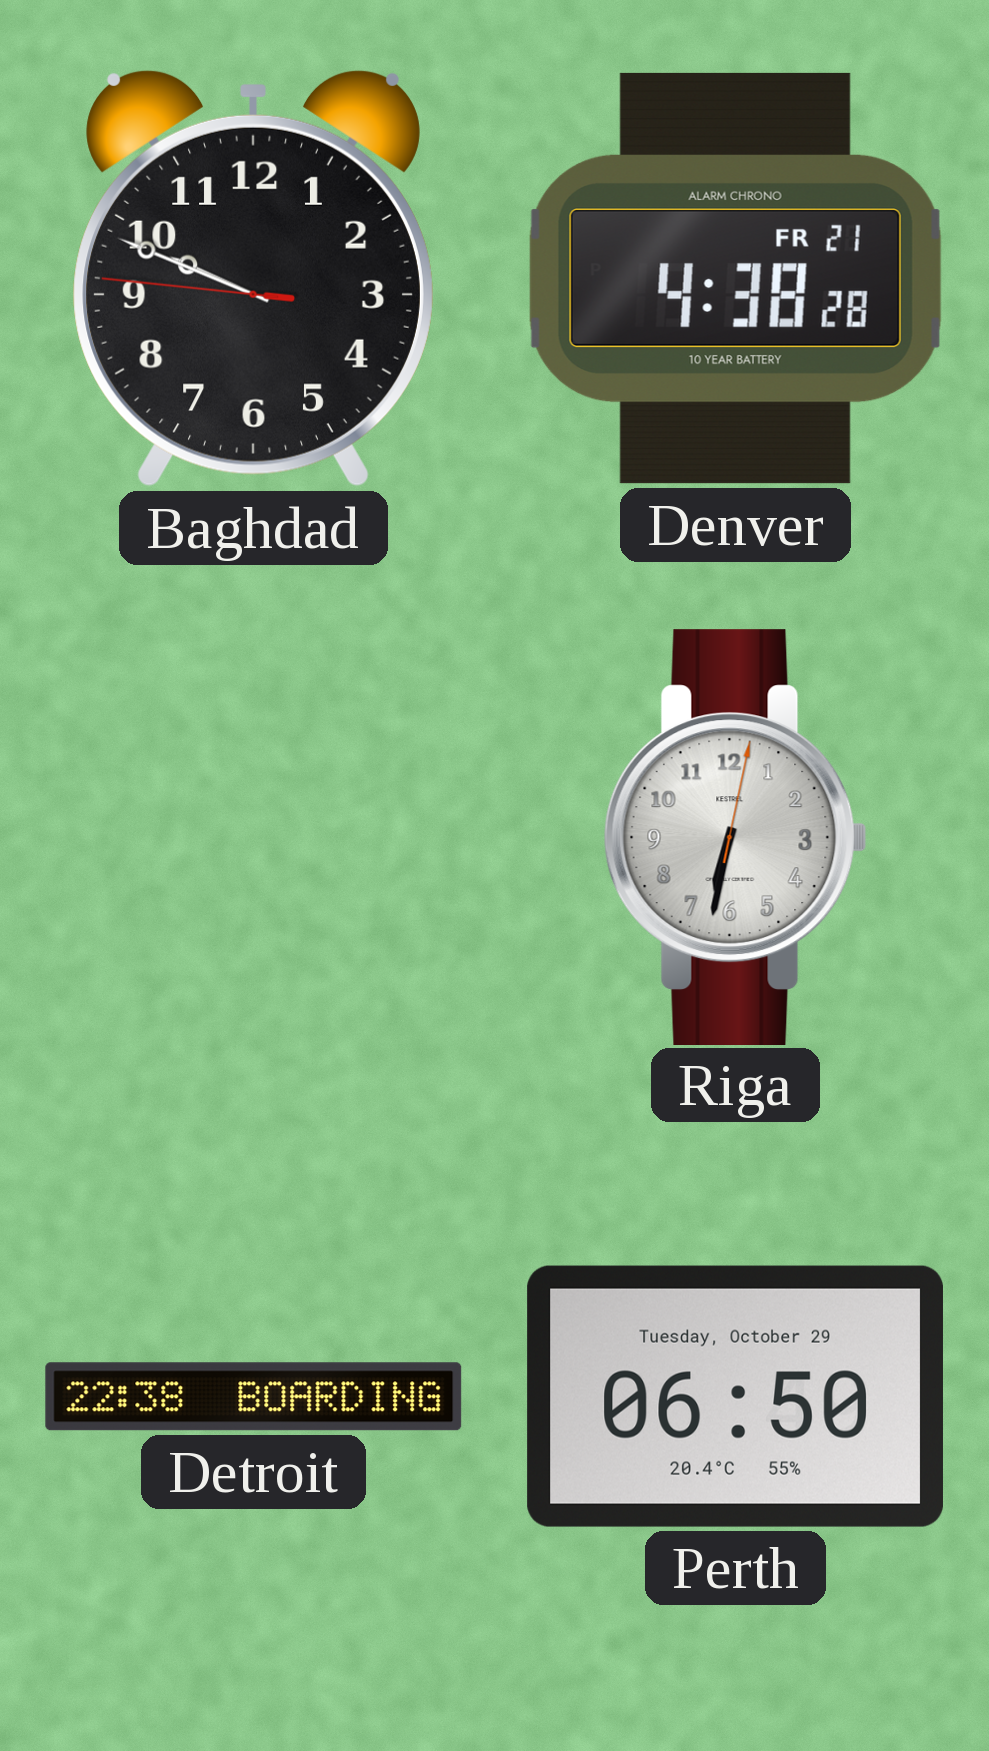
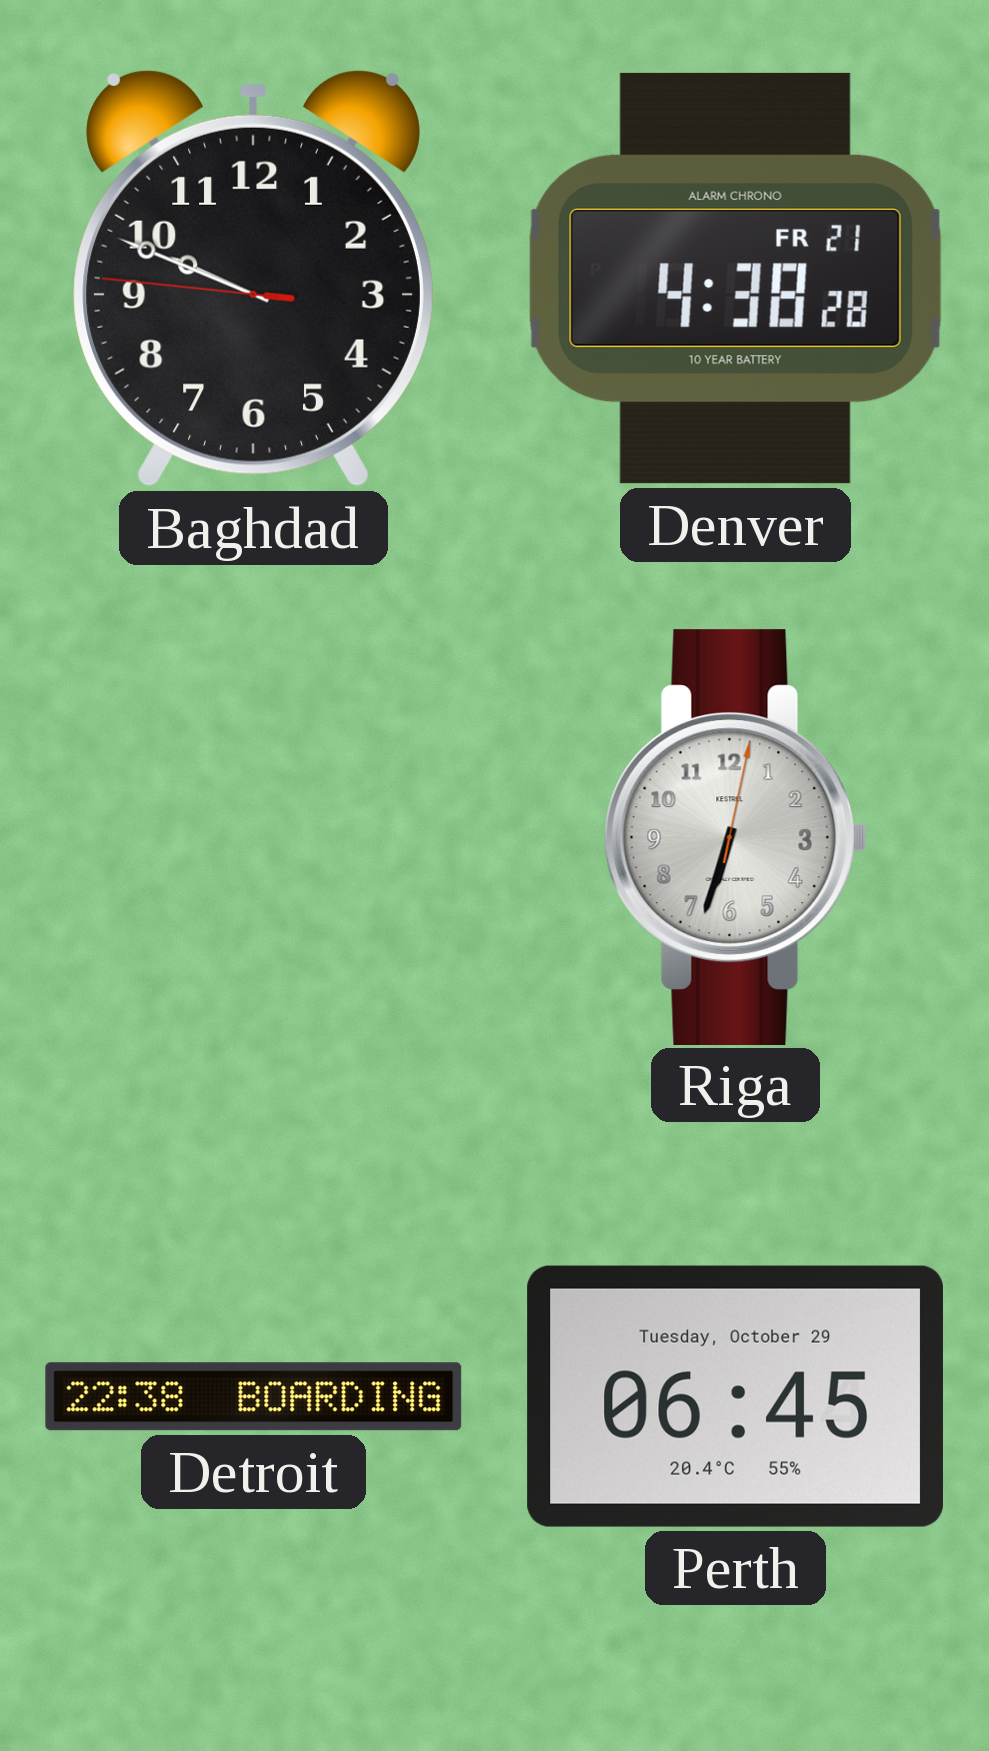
Riga: 6:32 -> 6:33
Perth: 06:50 -> 06:45
